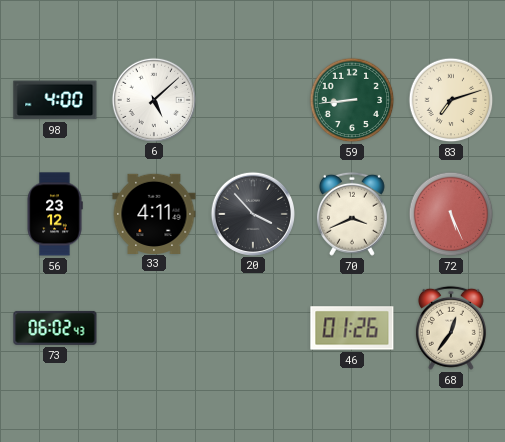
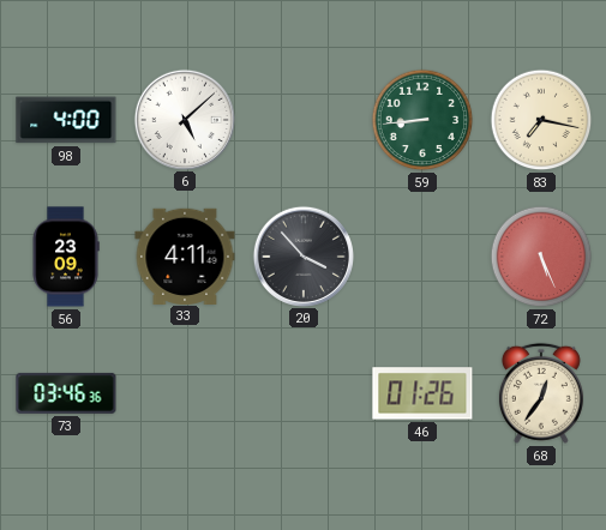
83: 7:12 -> 7:17
56: 23:12 -> 23:09
70: 3:41 -> none
73: 06:02 -> 03:46
